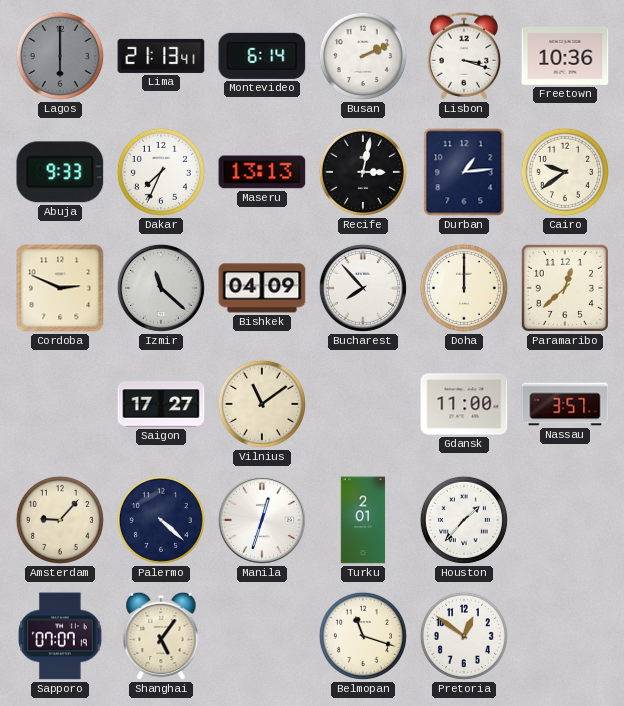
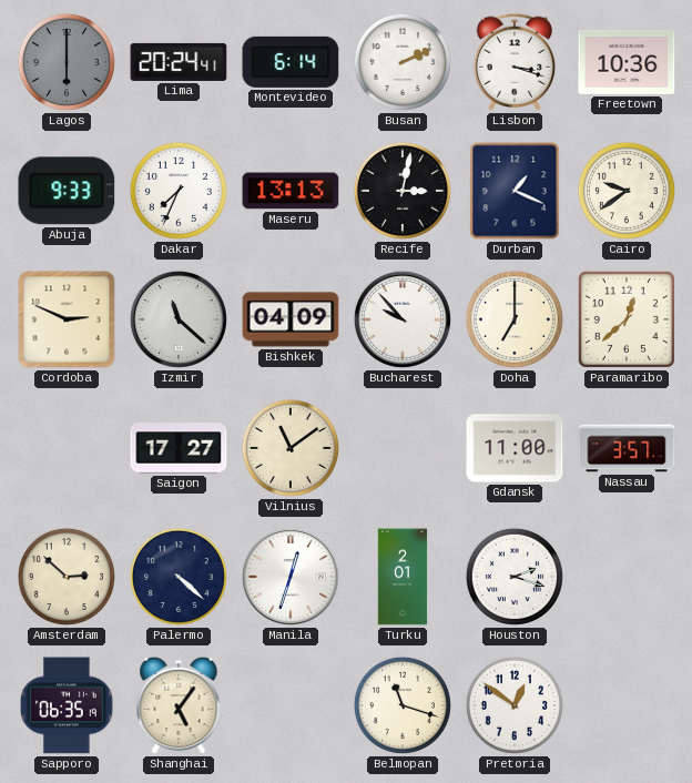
Lima: 21:13 -> 20:24
Durban: 1:14 -> 1:19
Bucharest: 7:53 -> 9:53
Doha: 12:00 -> 7:00
Amsterdam: 9:07 -> 2:52
Houston: 1:37 -> 2:18
Sapporo: 07:07 -> 06:35
